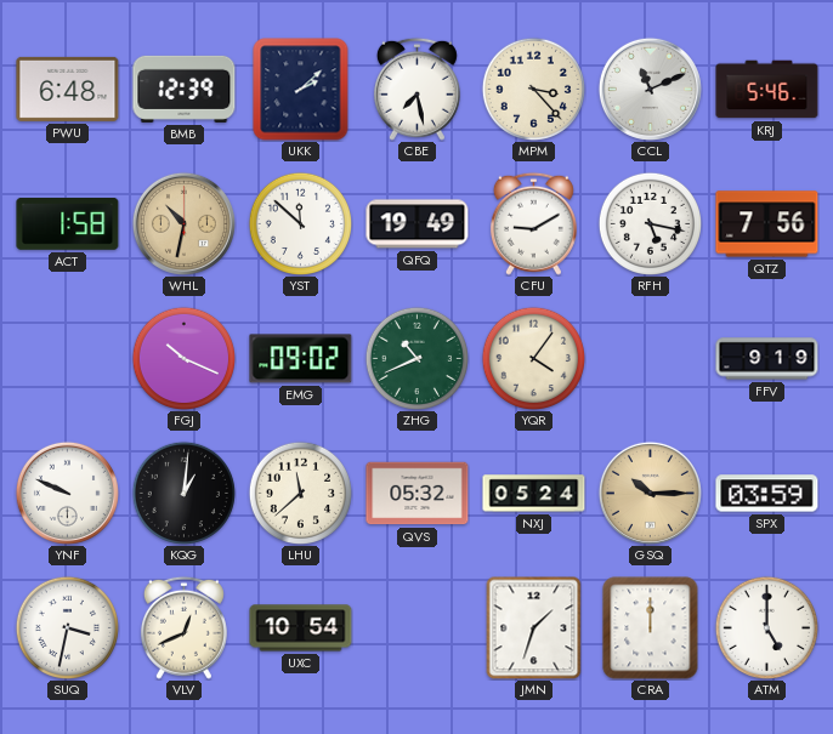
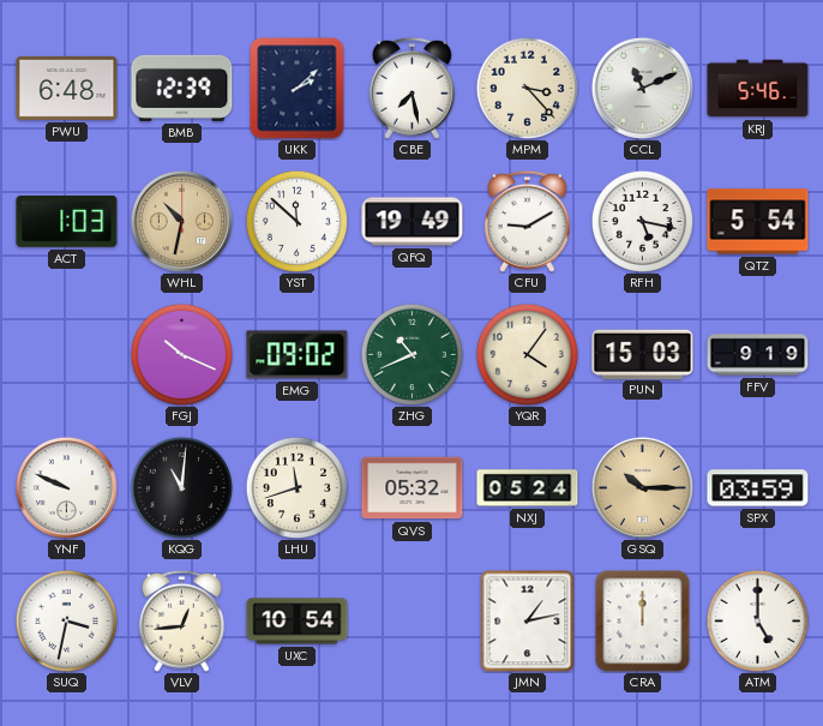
ACT: 1:58 -> 1:03
QTZ: 7:56 -> 5:54
PUN: none -> 15:03
KQG: 1:01 -> 11:01
LHU: 11:38 -> 11:42
VLV: 12:41 -> 12:44
JMN: 1:33 -> 1:13
